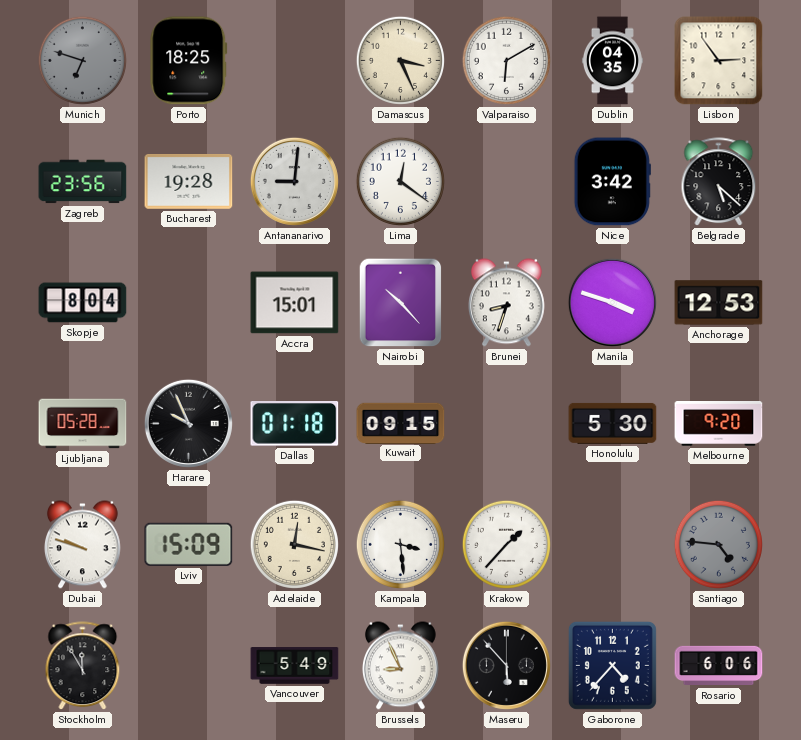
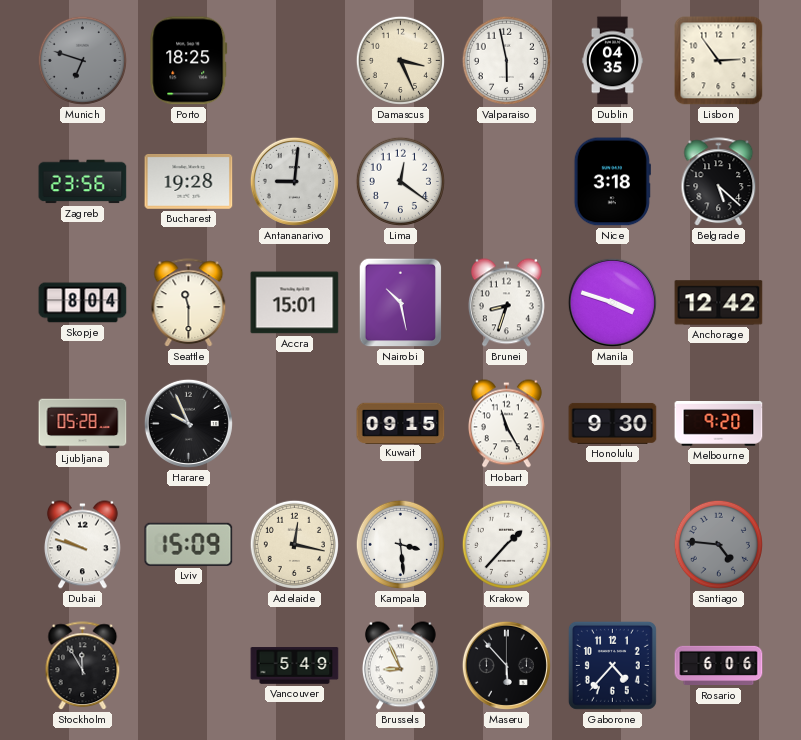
Valparaiso: 6:10 -> 5:58
Nice: 3:42 -> 3:18
Seattle: none -> 11:30
Nairobi: 10:23 -> 10:28
Anchorage: 12:53 -> 12:42
Dallas: 01:18 -> none
Hobart: none -> 11:25
Honolulu: 5:30 -> 9:30
